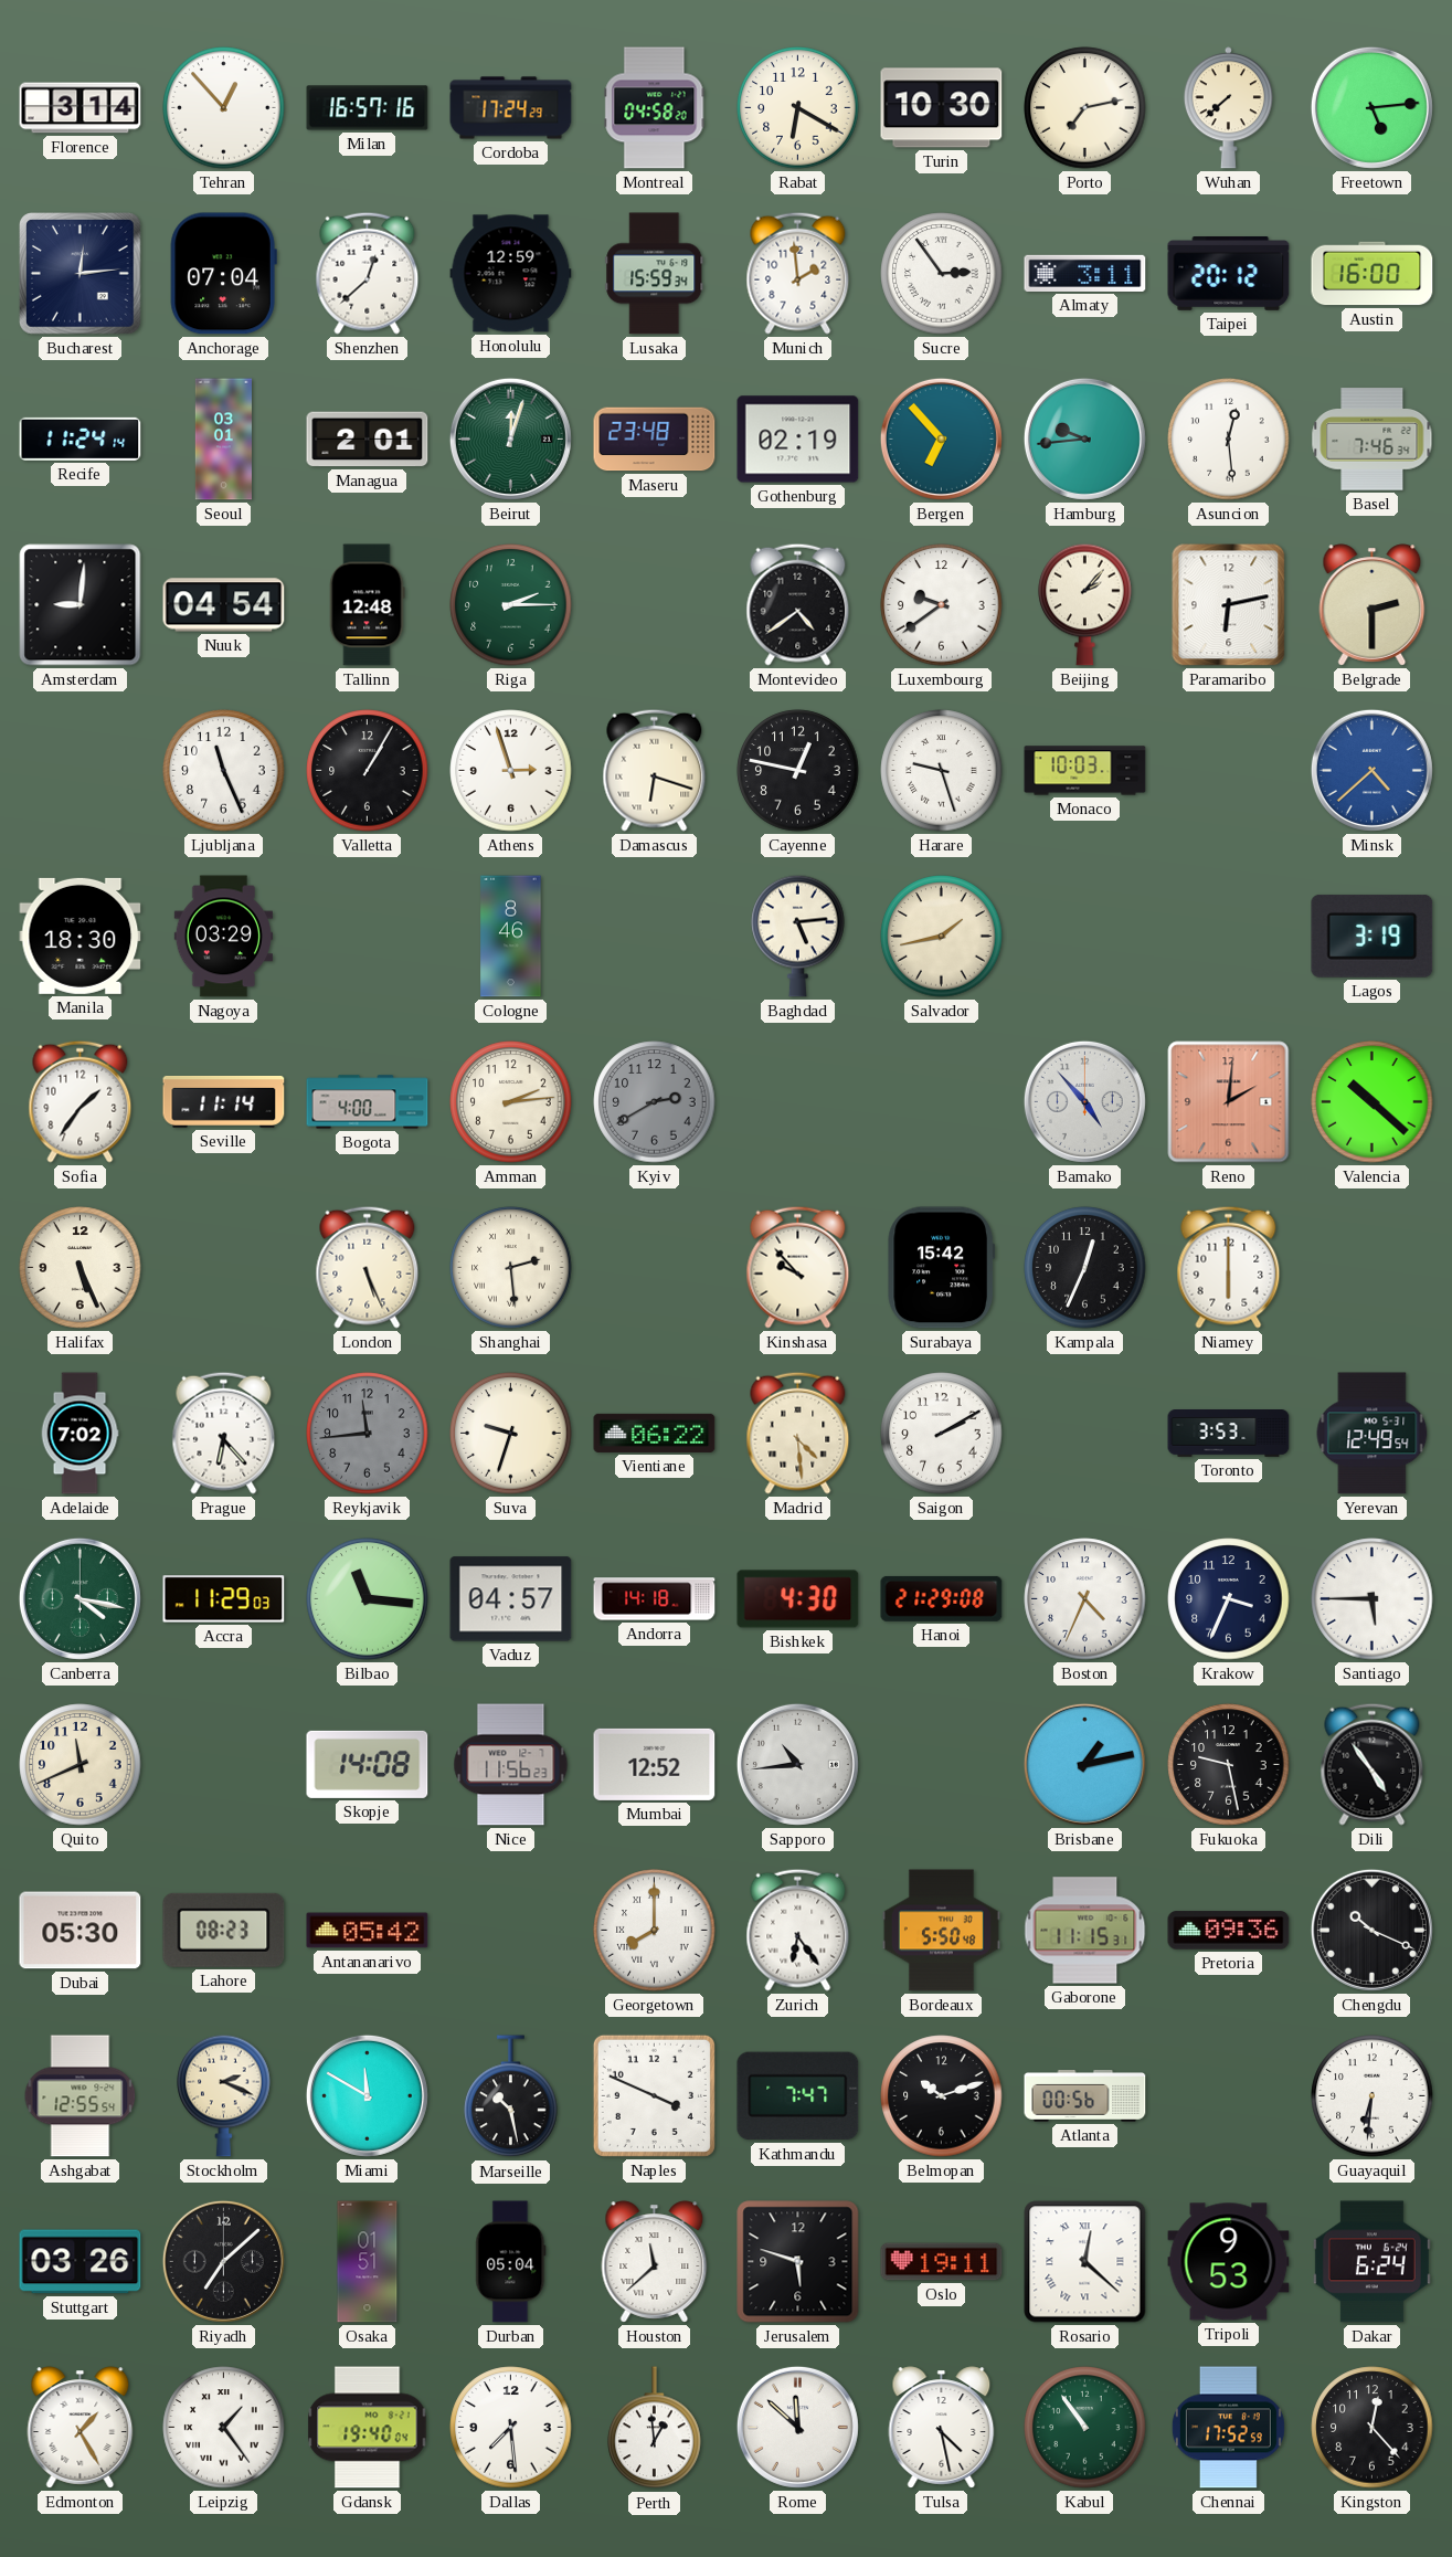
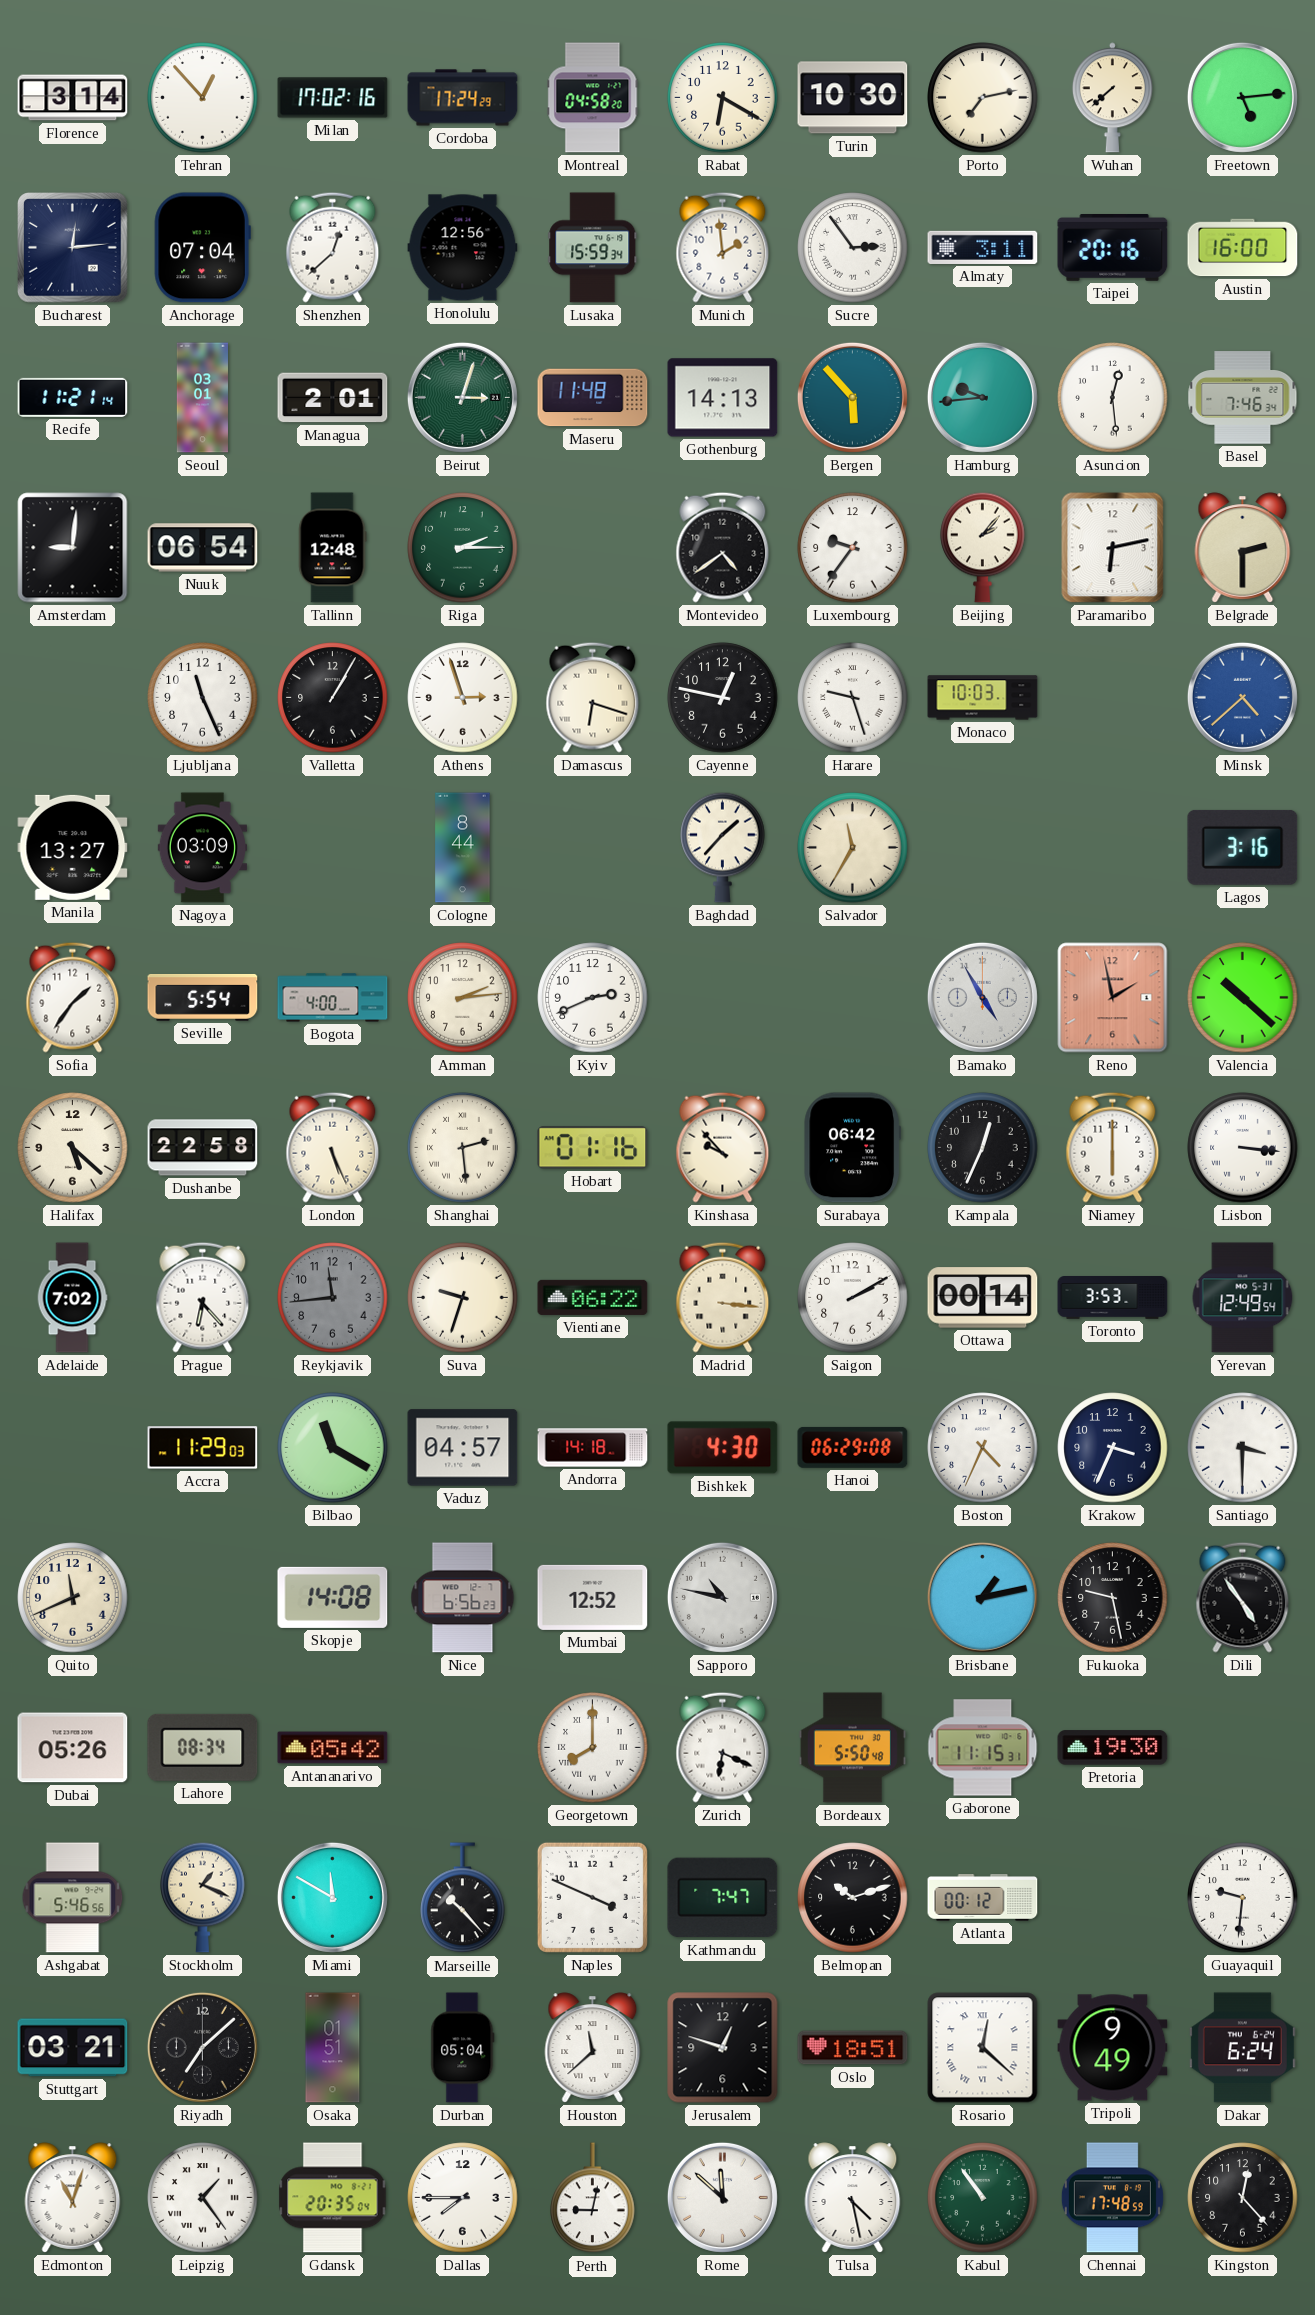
Milan: 16:57 -> 17:02
Honolulu: 12:59 -> 12:56
Taipei: 20:12 -> 20:16
Recife: 11:24 -> 11:21
Beirut: 12:03 -> 3:03
Maseru: 23:48 -> 11:48
Gothenburg: 02:19 -> 14:13
Bergen: 6:53 -> 5:53
Nuuk: 04:54 -> 06:54
Luxembourg: 9:39 -> 9:36
Manila: 18:30 -> 13:27
Nagoya: 03:29 -> 03:09
Cologne: 8:46 -> 8:44
Baghdad: 5:14 -> 1:37
Salvador: 1:43 -> 11:35
Lagos: 3:19 -> 3:16
Seville: 11:14 -> 5:54
Kyiv: 2:40 -> 2:41
Kyiv dial: grey -> white
Bamako: 4:53 -> 4:55
Reno: 2:01 -> 1:58
Halifax: 5:26 -> 5:22
Dushanbe: none -> 22:58
Hobart: none -> 01:16
Surabaya: 15:42 -> 06:42
Lisbon: none -> 3:16
Madrid: 4:29 -> 3:16
Ottawa: none -> 00:14
Canberra: 4:17 -> none
Bilbao: 11:16 -> 11:20
Hanoi: 21:29 -> 06:29
Santiago: 5:45 -> 3:30
Nice: 11:56 -> 6:56
Sapporo: 10:44 -> 10:47
Dubai: 05:30 -> 05:26
Lahore: 08:23 -> 08:34
Zurich: 6:24 -> 6:19
Pretoria: 09:36 -> 19:30
Chengdu: 10:19 -> none
Ashgabat: 12:55 -> 5:46
Stockholm: 2:19 -> 1:19
Marseille: 10:28 -> 10:23
Atlanta: 00:56 -> 00:12
Guayaquil: 6:31 -> 9:31
Stuttgart: 03:26 -> 03:21
Jerusalem: 5:48 -> 12:48
Oslo: 19:11 -> 18:51
Tripoli: 9:53 -> 9:49
Edmonton: 1:25 -> 11:03
Gdansk: 19:40 -> 20:35
Dallas: 7:29 -> 7:45
Perth: 12:59 -> 9:02
Chennai: 17:52 -> 17:48
